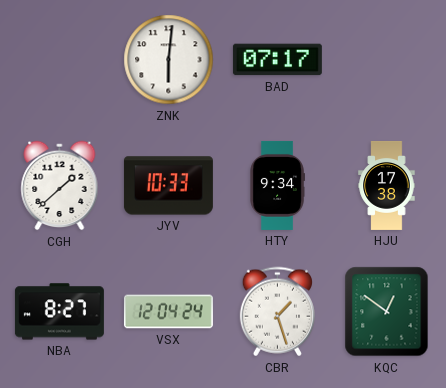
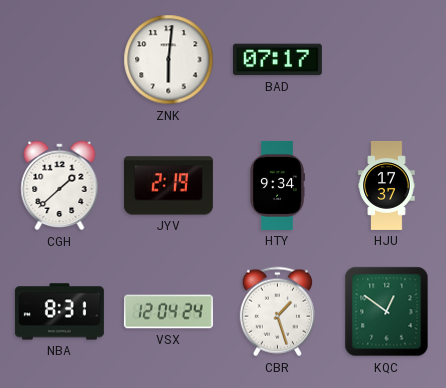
JYV: 10:33 -> 2:19
HJU: 17:38 -> 17:37
NBA: 8:27 -> 8:31
